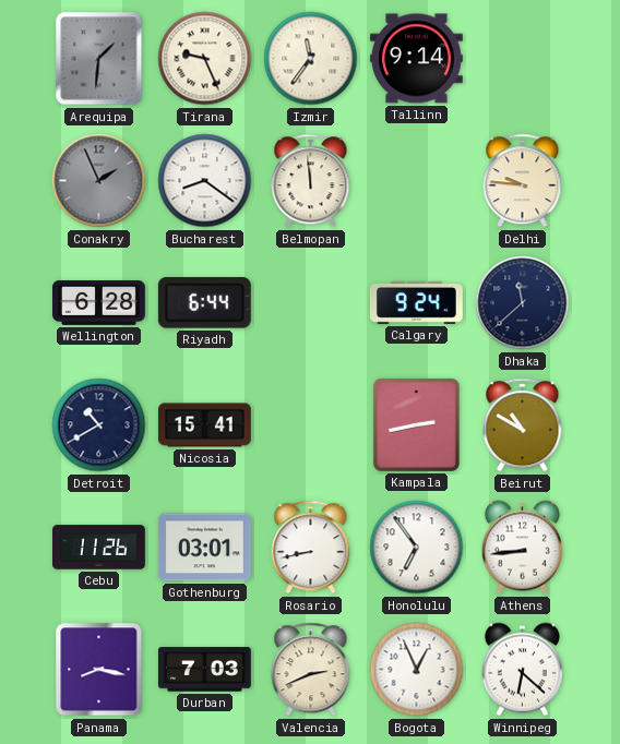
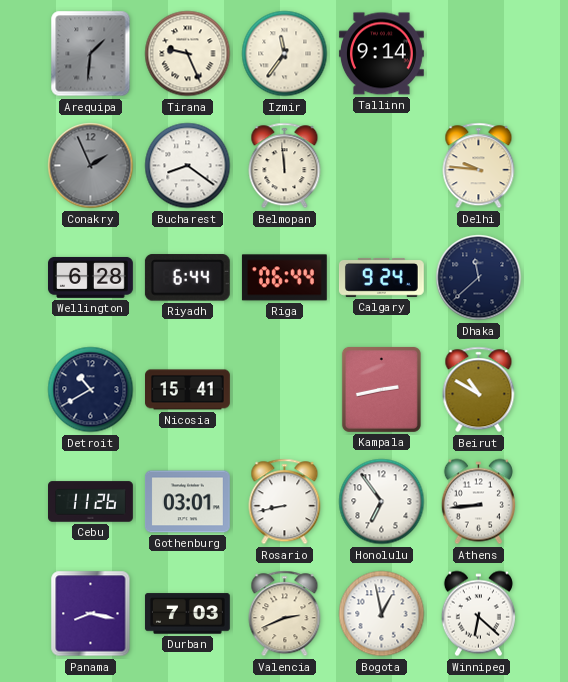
Riga: none -> 06:44
Bogota: 12:56 -> 12:58
